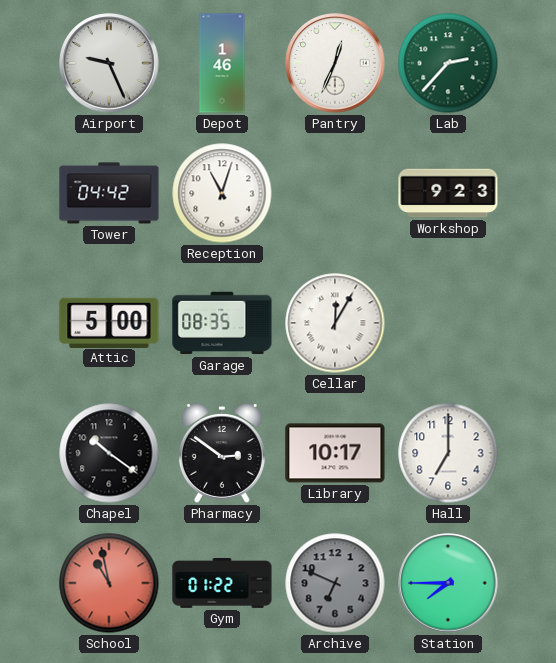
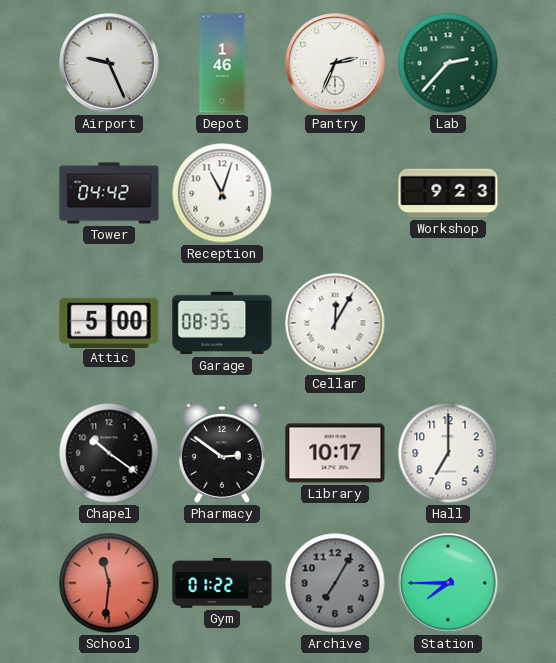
Pantry: 12:34 -> 2:34
School: 10:58 -> 11:31
Archive: 6:49 -> 7:05
